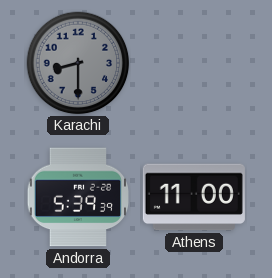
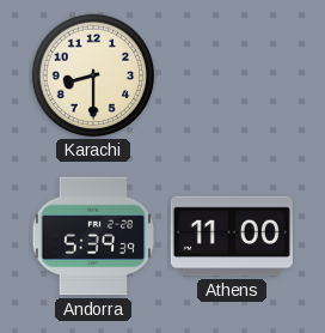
Karachi dial: grey -> cream
